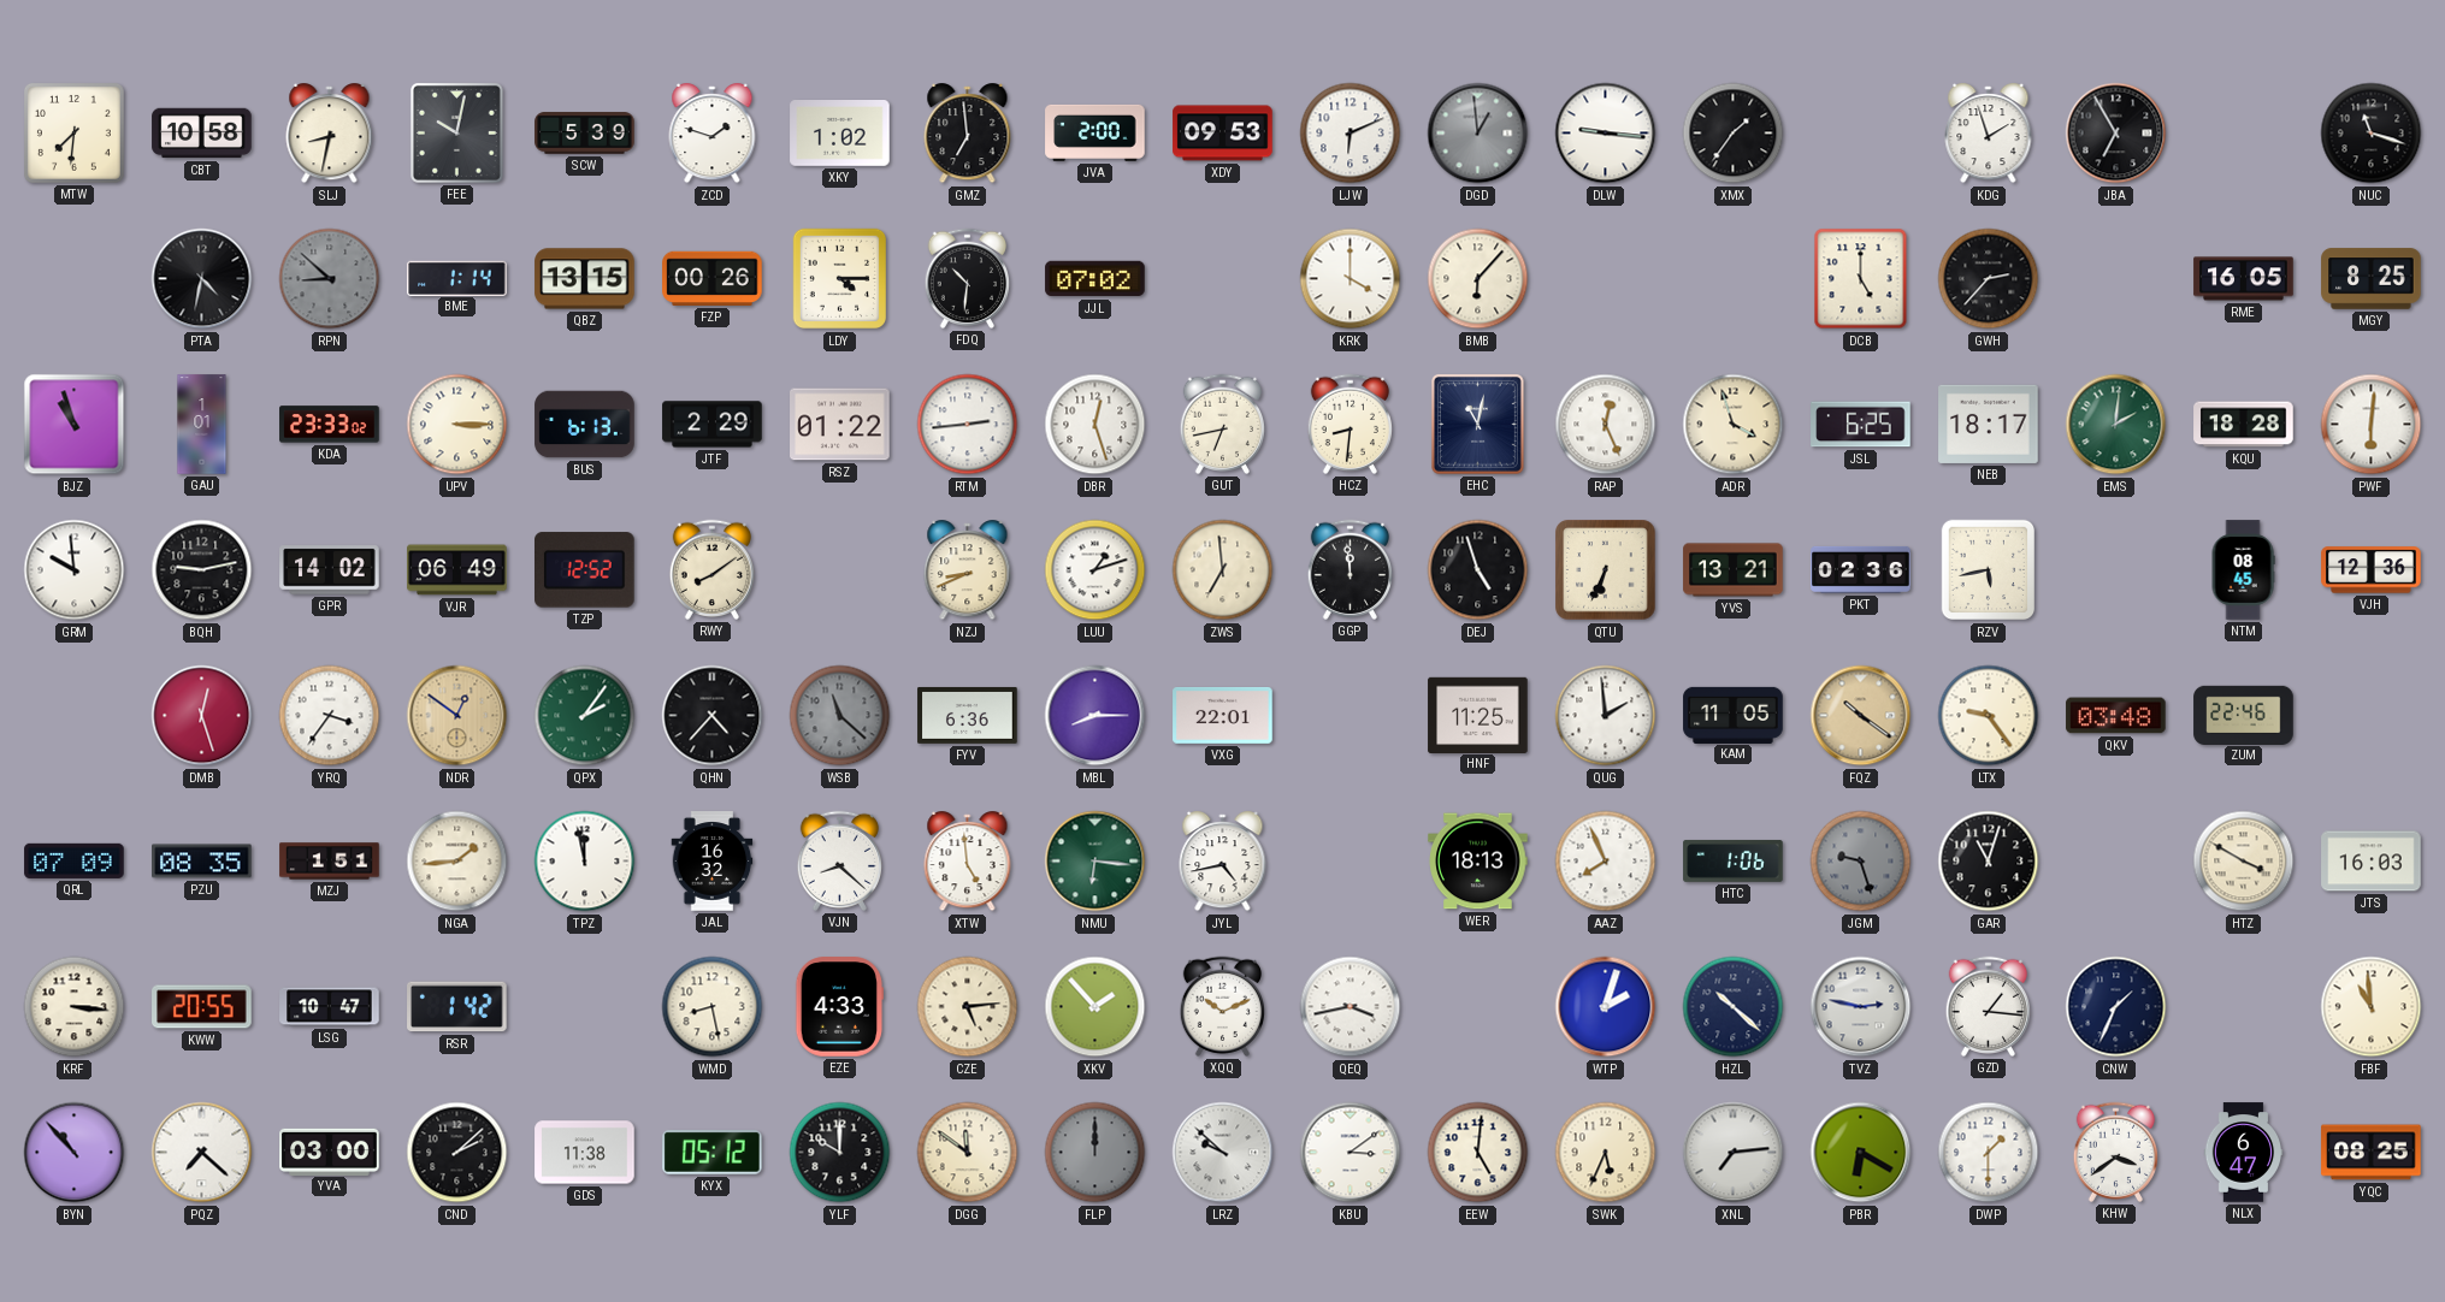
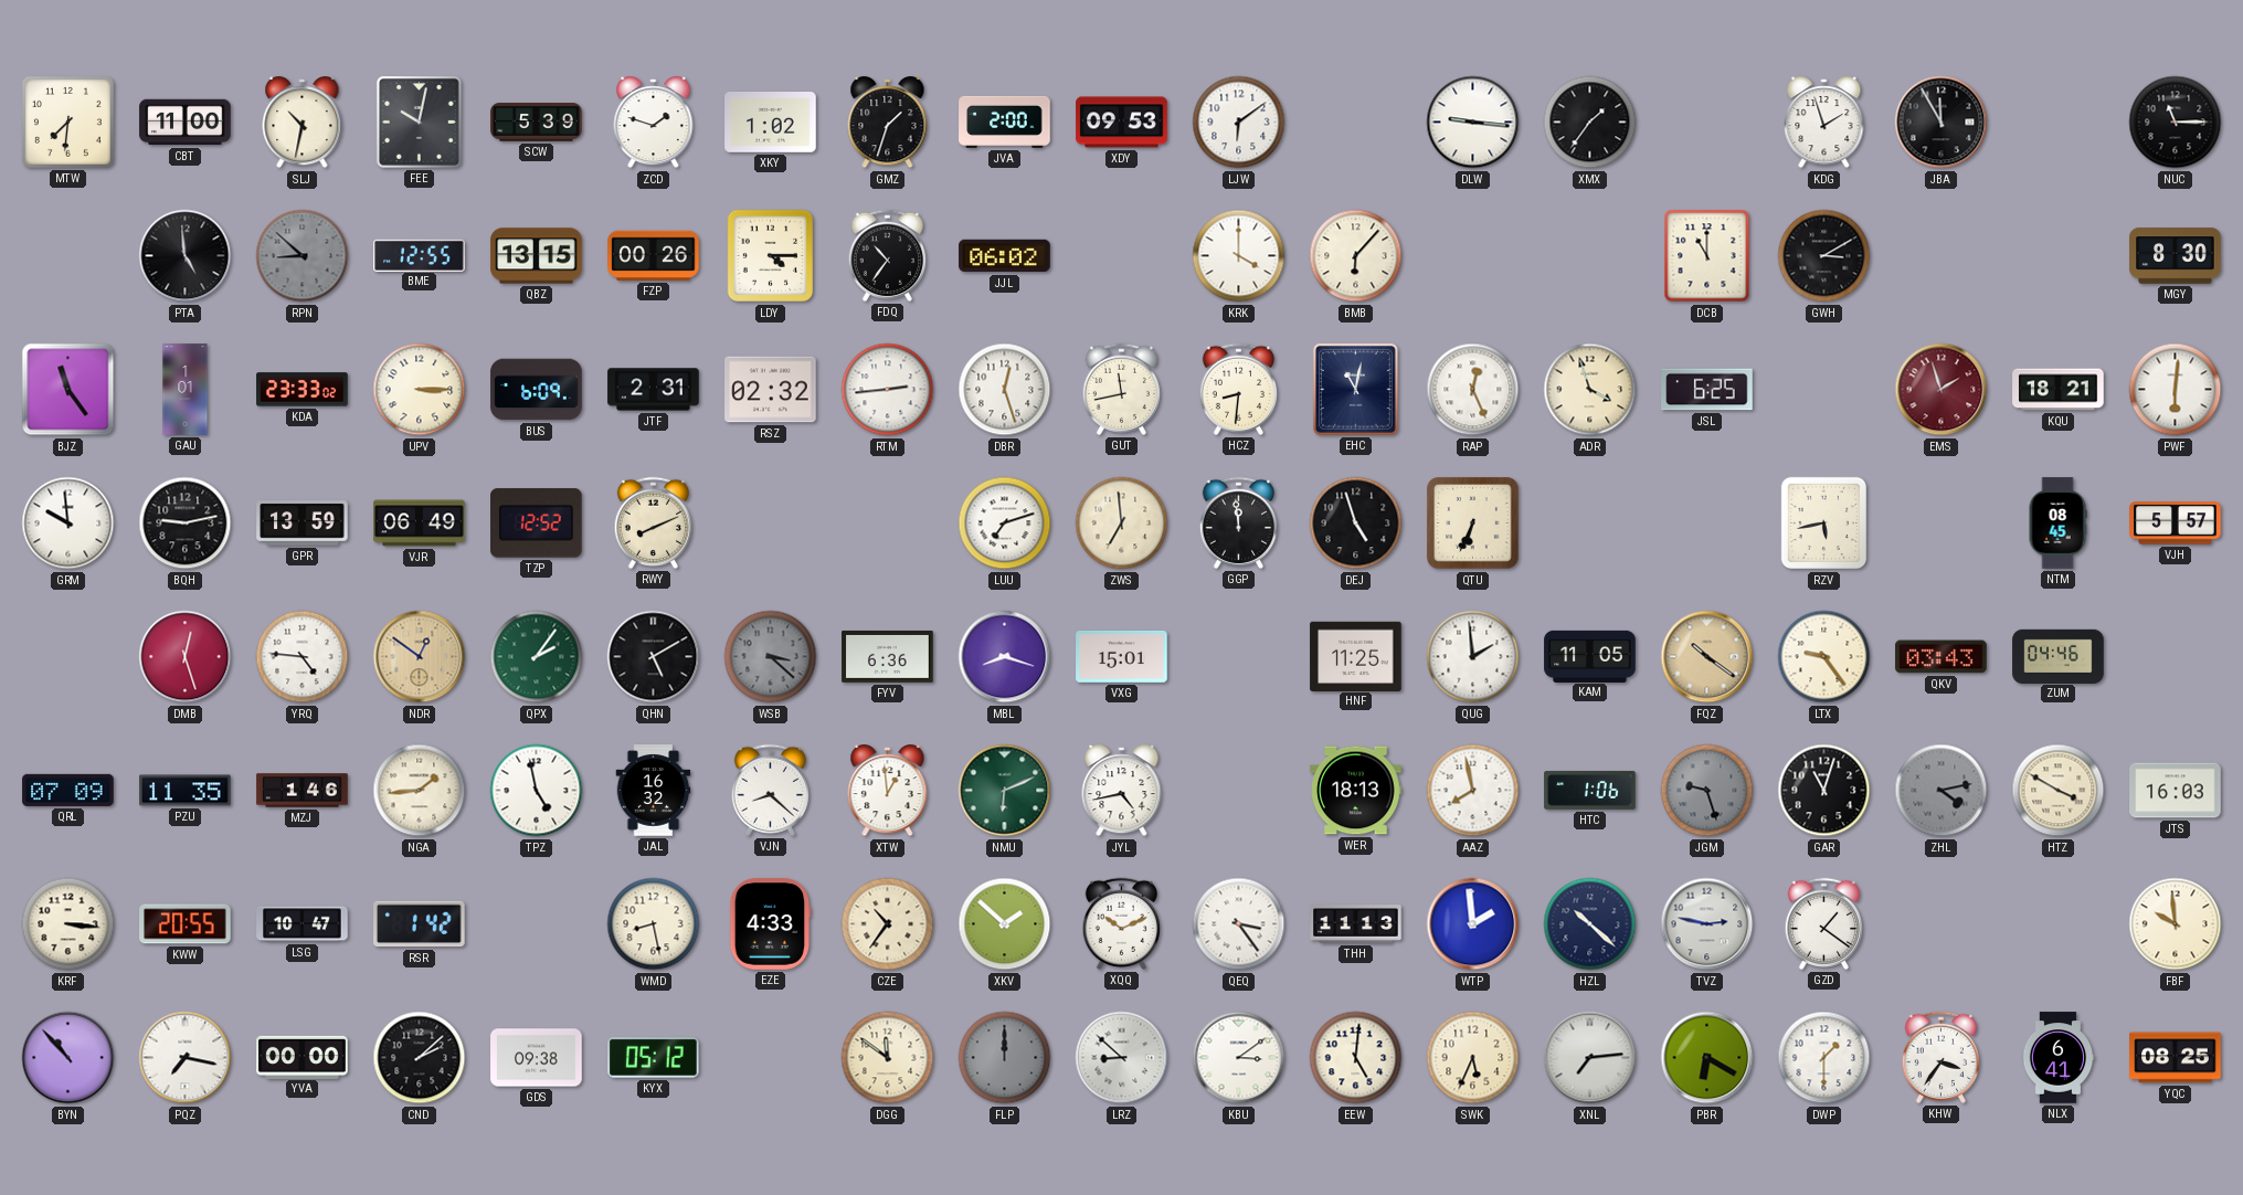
CBT: 10:58 -> 11:00
SLJ: 8:32 -> 10:32
GMZ: 6:59 -> 1:33
LJW: 6:11 -> 6:09
DGD: 12:59 -> none
JBA: 6:55 -> 11:55
NUC: 11:18 -> 11:15
PTA: 4:32 -> 4:59
BME: 1:14 -> 12:55
FDQ: 10:31 -> 10:36
JJL: 07:02 -> 06:02
DCB: 5:00 -> 11:00
GWH: 2:37 -> 3:10
RME: 16:05 -> none
MGY: 8:25 -> 8:30
BJZ: 10:57 -> 11:24
BUS: 6:13 -> 6:09
JTF: 2:29 -> 2:31
RSZ: 01:22 -> 02:32
GUT: 6:43 -> 11:43
NEB: 18:17 -> none
EMS: 2:01 -> 1:57
EMS dial: green -> burgundy
KQU: 18:28 -> 18:21
GPR: 14:02 -> 13:59
RWY: 8:09 -> 8:11
NZJ: 8:41 -> none
LUU: 1:12 -> 7:12
YVS: 13:21 -> none
PKT: 02:36 -> none
VJH: 12:36 -> 5:57
YRQ: 3:36 -> 4:46
QHN: 4:37 -> 5:10
WSB: 11:22 -> 3:22
MBL: 8:15 -> 8:18
VXG: 22:01 -> 15:01
QKV: 03:48 -> 03:43
ZUM: 22:46 -> 04:46
PZU: 08:35 -> 11:35
MZJ: 1:51 -> 1:46
TPZ: 11:58 -> 4:58
XTW: 4:59 -> 12:59
NMU: 6:16 -> 6:11
AAZ: 7:56 -> 7:58
ZHL: none -> 4:13
CZE: 5:14 -> 10:36
XKV: 1:53 -> 1:52
QEQ: 3:43 -> 3:24
THH: none -> 11:13
WTP: 2:03 -> 1:59
GZD: 1:16 -> 1:21
CNW: 1:34 -> none
FBF: 10:59 -> 9:59
PQZ: 7:22 -> 7:17
YVA: 03:00 -> 00:00
GDS: 11:38 -> 09:38
YLF: 10:00 -> none
LRZ: 9:52 -> 8:52
KHW: 3:39 -> 3:36
NLX: 6:47 -> 6:41
